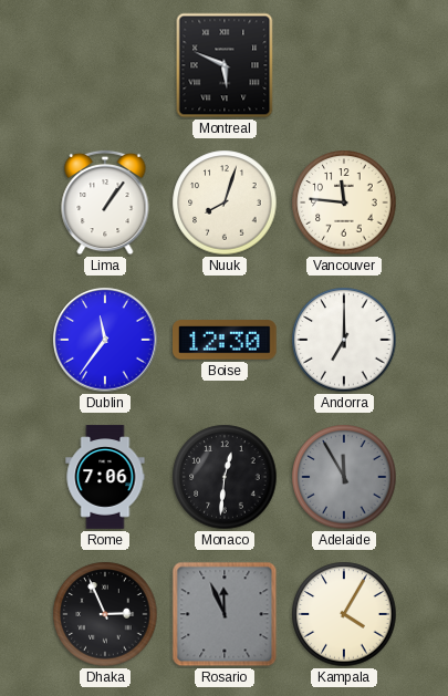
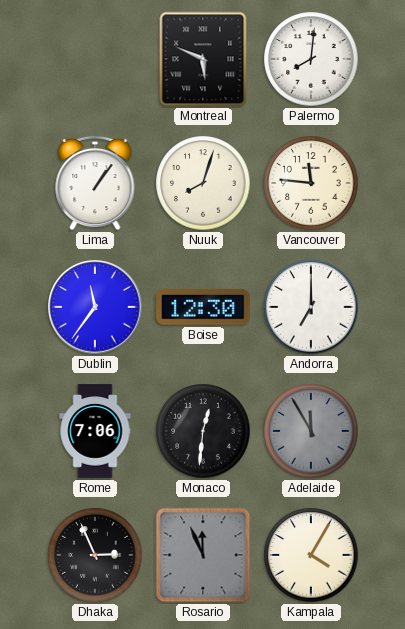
Palermo: none -> 8:01
